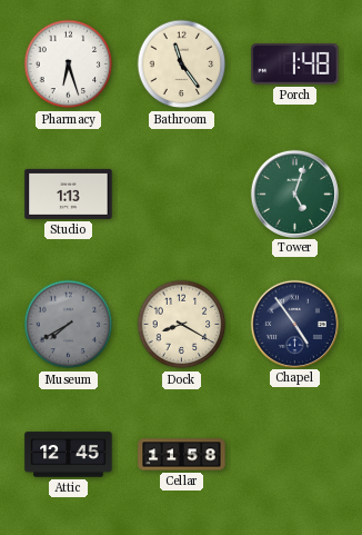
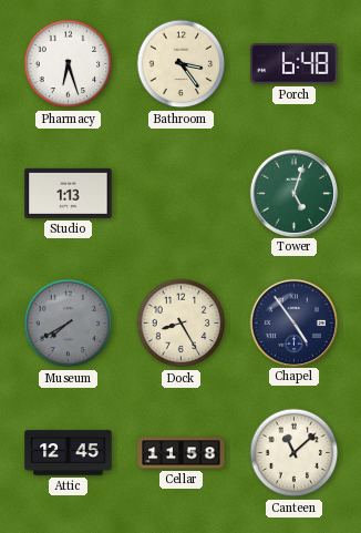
Bathroom: 11:24 -> 3:24
Porch: 1:48 -> 6:48
Dock: 8:20 -> 8:25
Canteen: none -> 11:08
